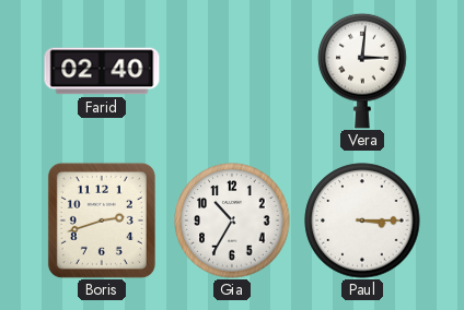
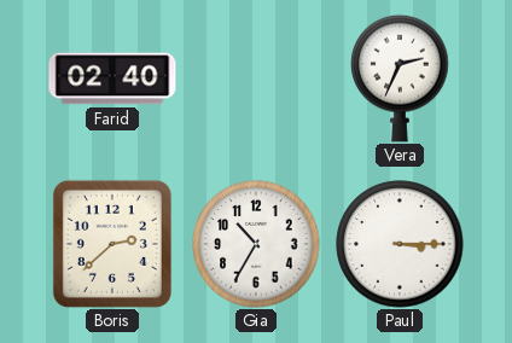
Vera: 3:01 -> 2:34
Boris: 2:42 -> 2:38
